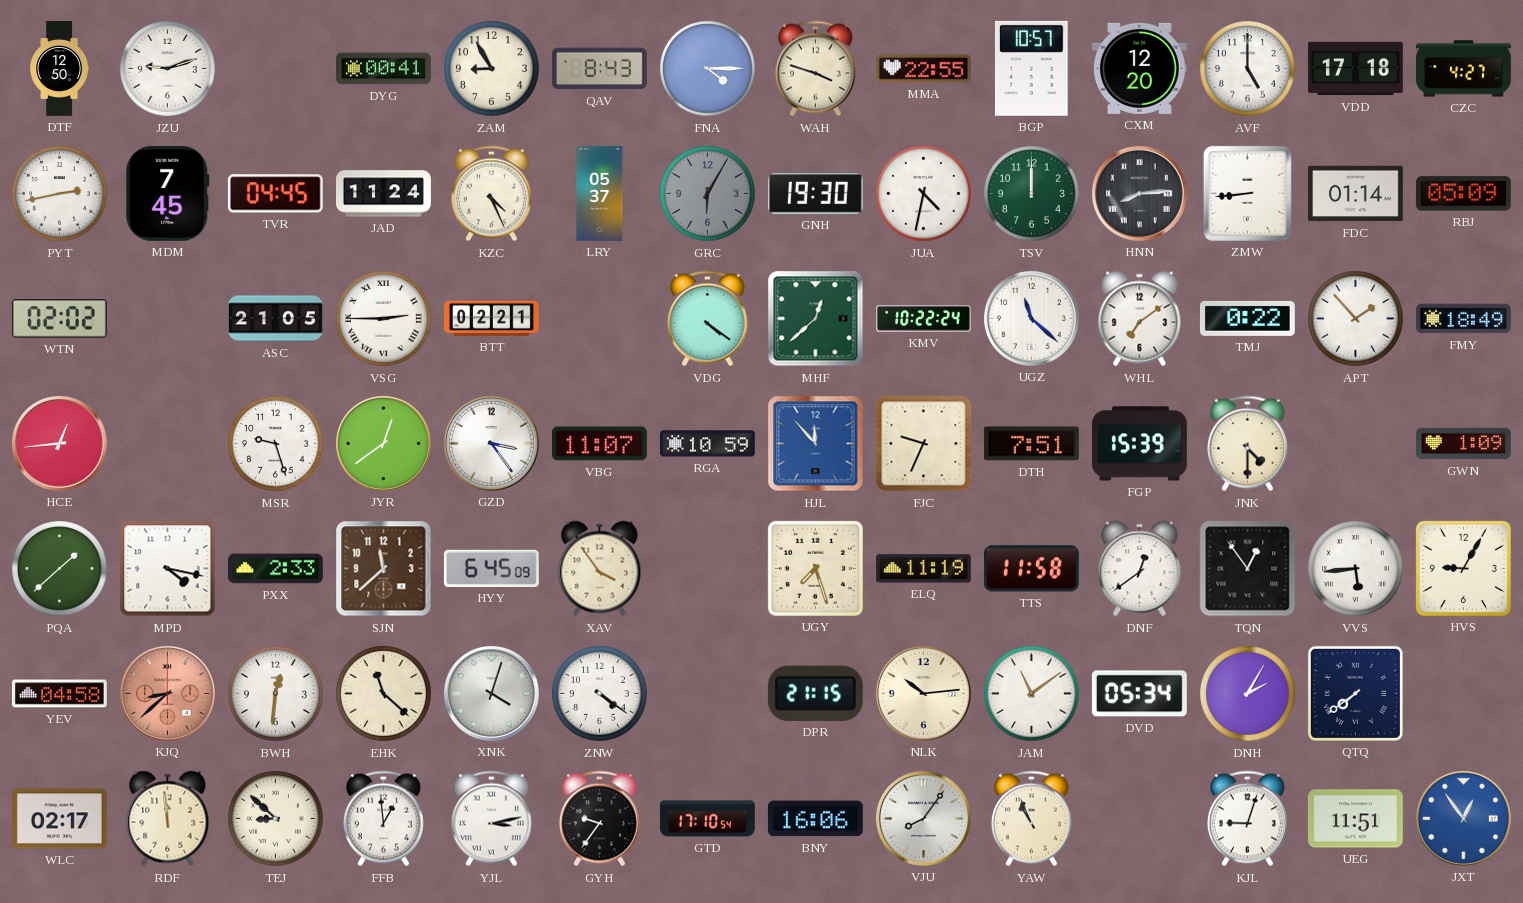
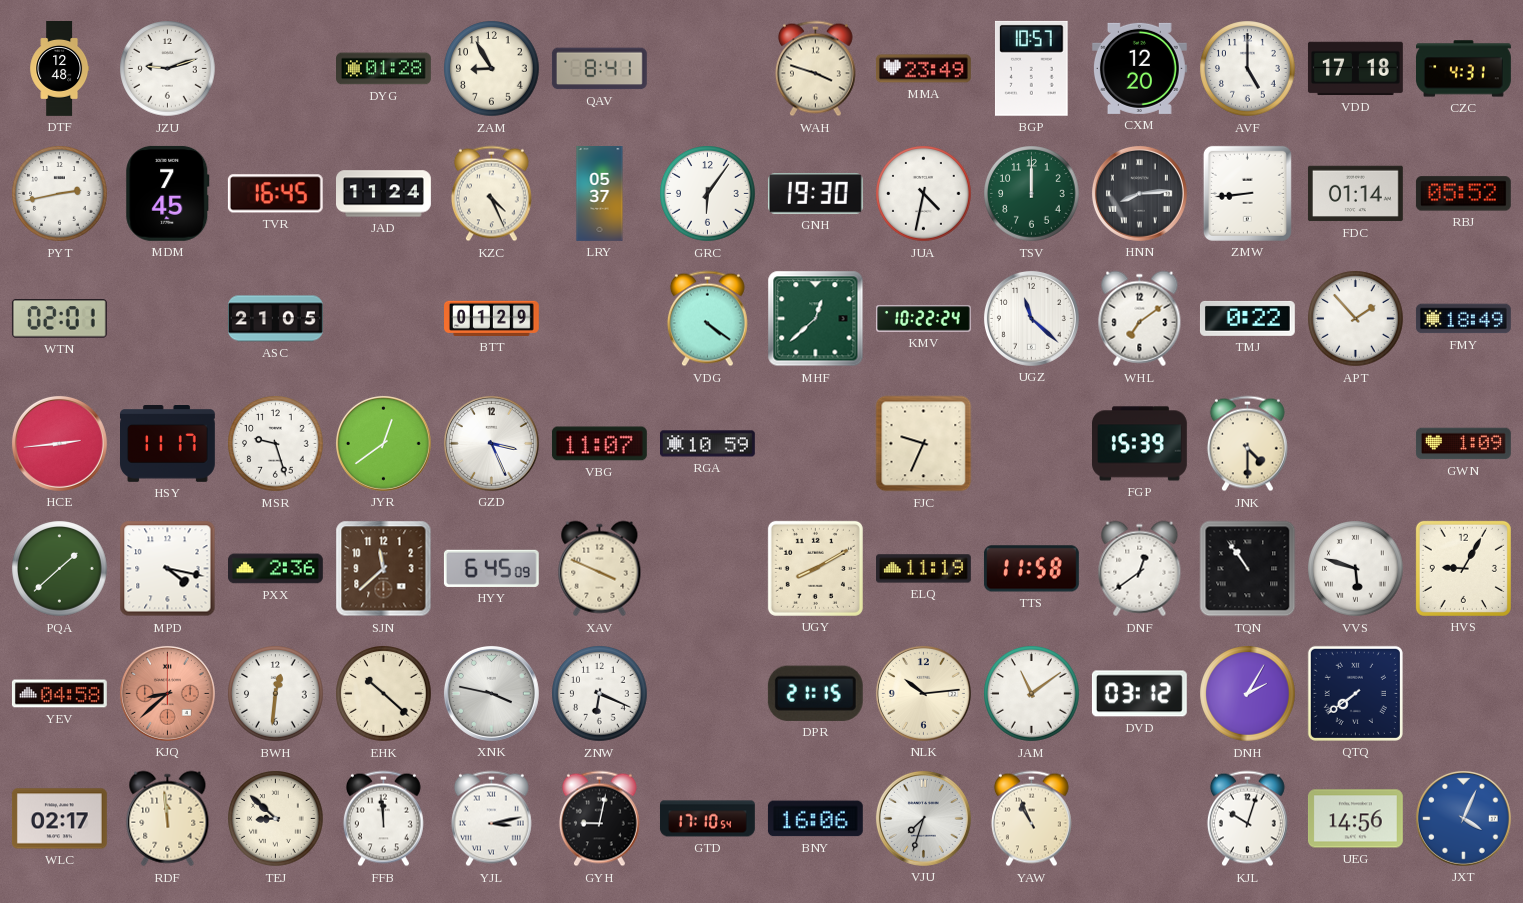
DTF: 12:50 -> 12:48
DYG: 00:41 -> 01:28
QAV: 8:43 -> 8:41
FNA: 4:15 -> none
MMA: 22:55 -> 23:49
CZC: 4:27 -> 4:31
TVR: 04:45 -> 16:45
GRC: 6:05 -> 6:06
GRC dial: grey -> white
RBJ: 05:09 -> 05:52
WTN: 02:02 -> 02:01
VSG: 2:45 -> none
BTT: 02:21 -> 01:29
HCE: 12:44 -> 2:44
HSY: none -> 11:17
GZD: 3:24 -> 3:26
HJL: 11:53 -> none
DTH: 7:51 -> none
PXX: 2:33 -> 2:36
XAV: 3:54 -> 3:49
UGY: 7:27 -> 8:10
TQN: 12:54 -> 10:54
VVS: 5:44 -> 5:48
EHK: 11:22 -> 10:22
XNK: 4:03 -> 3:47
ZNW: 4:21 -> 6:19
DVD: 05:34 -> 03:12
FFB: 12:59 -> 11:59
GYH: 9:36 -> 9:02
VJU: 8:06 -> 7:33
KJL: 9:03 -> 10:03
UEG: 11:51 -> 14:56
JXT: 12:54 -> 4:04
